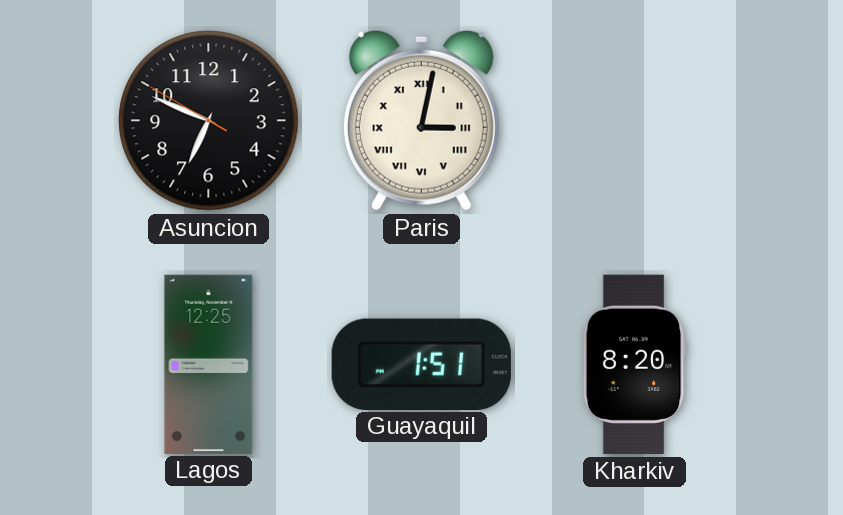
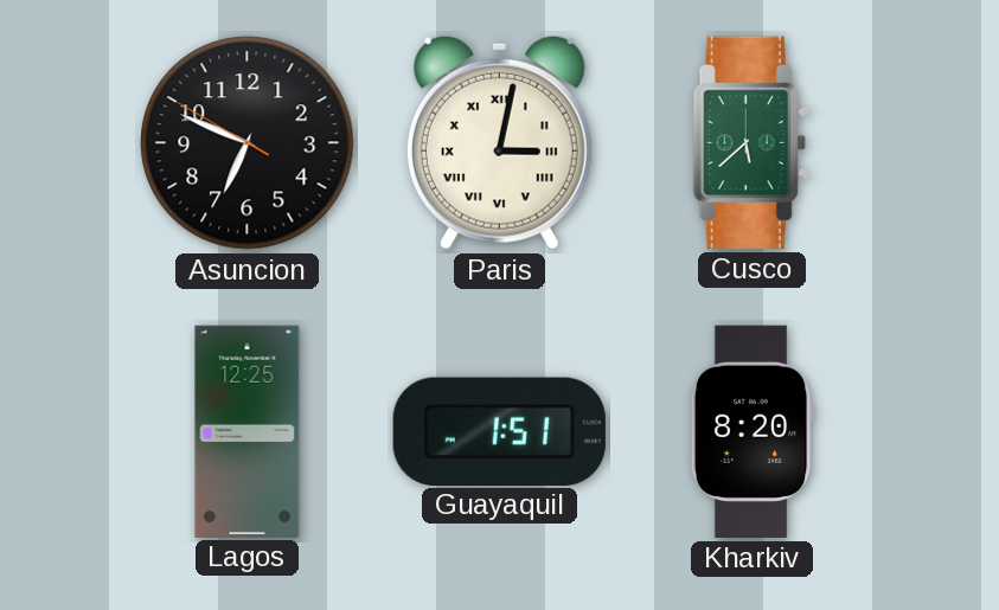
Cusco: none -> 5:38
